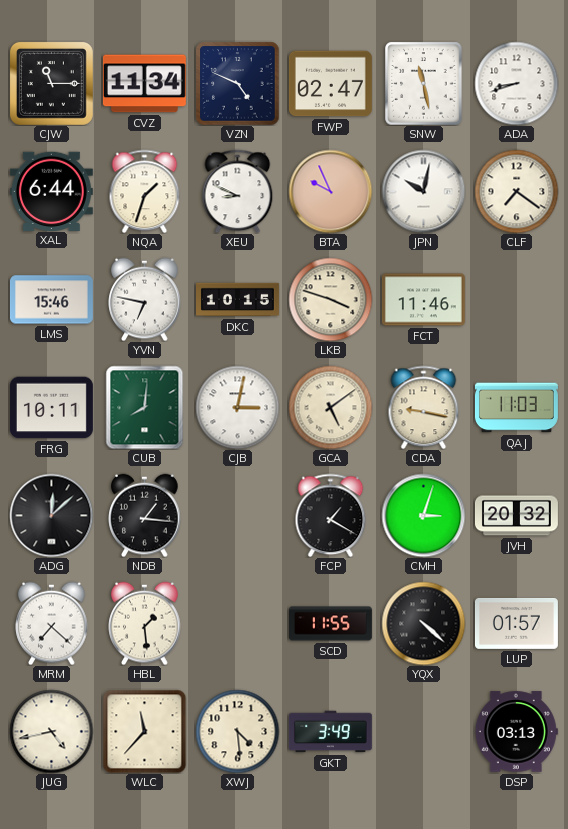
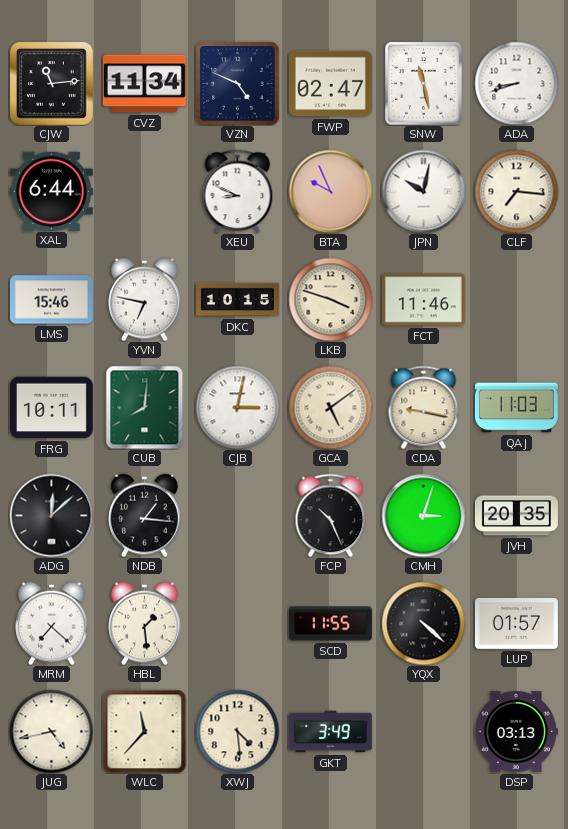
CJW: 11:15 -> 11:14
NQA: 1:33 -> none
CLF: 7:21 -> 7:16
FCP: 1:20 -> 10:26
JVH: 20:32 -> 20:35
